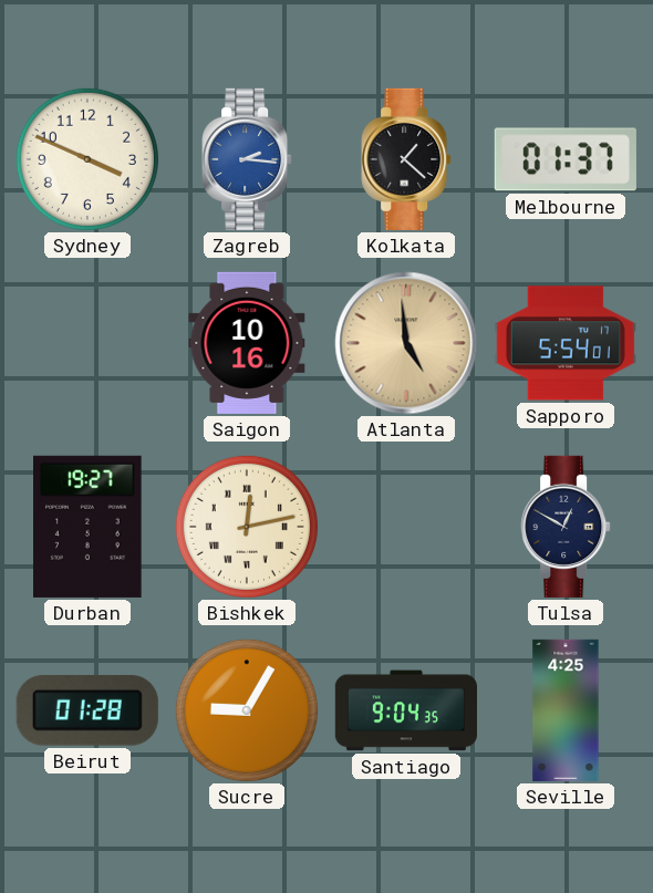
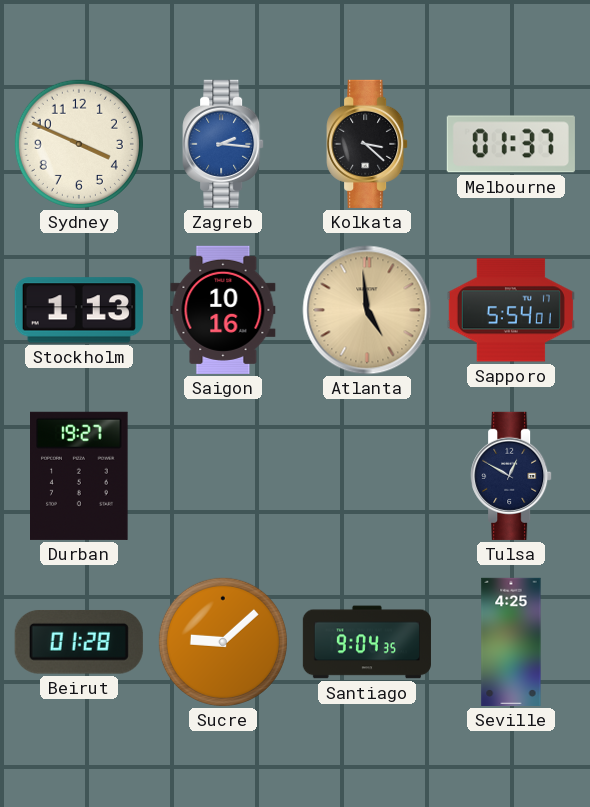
Kolkata: 1:22 -> 3:22
Stockholm: none -> 1:13
Bishkek: 12:13 -> none
Sucre: 9:05 -> 9:08
